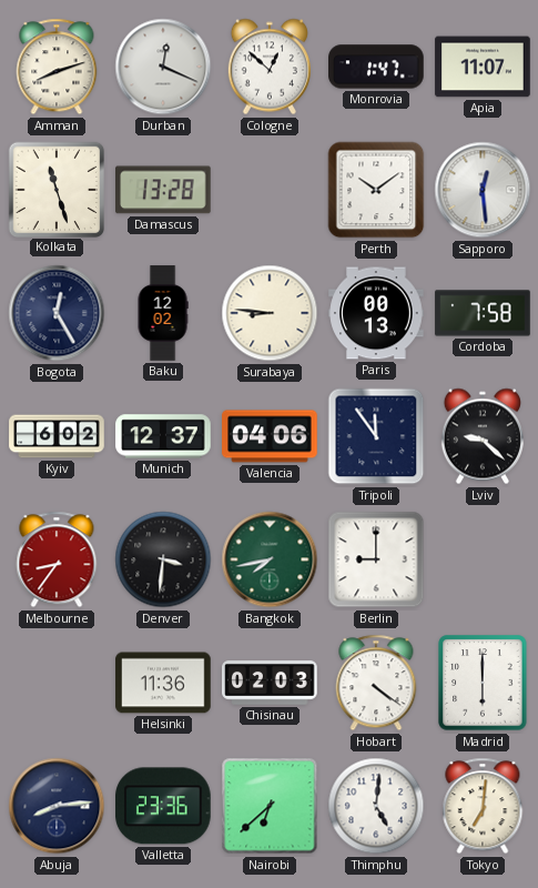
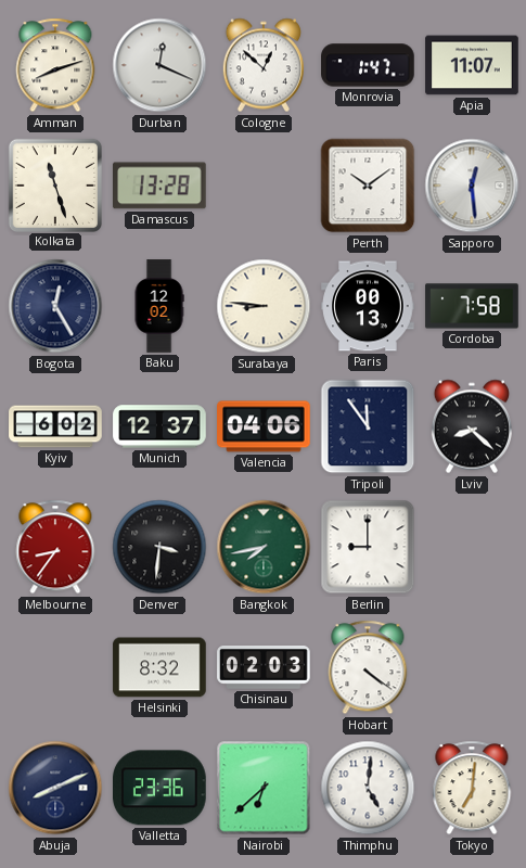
Lviv: 9:22 -> 8:22
Helsinki: 11:36 -> 8:32
Madrid: 6:00 -> none
Abuja: 8:14 -> 8:11
